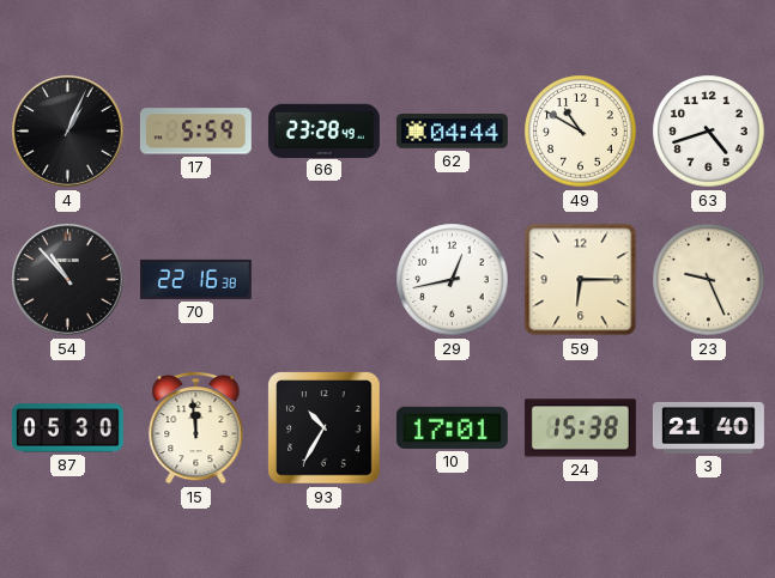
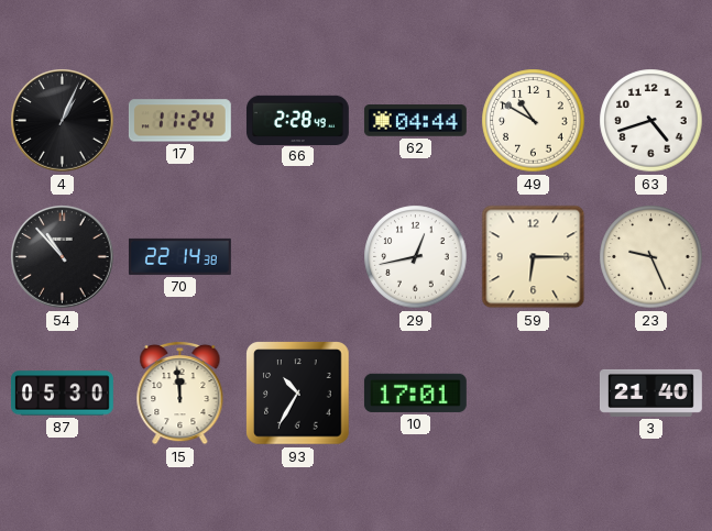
17: 5:59 -> 11:24
66: 23:28 -> 2:28
70: 22:16 -> 22:14
24: 15:38 -> none
